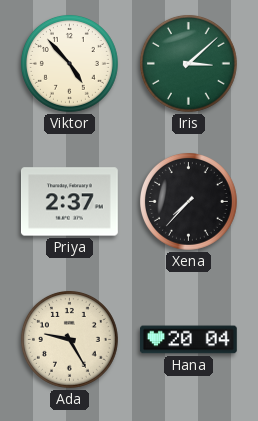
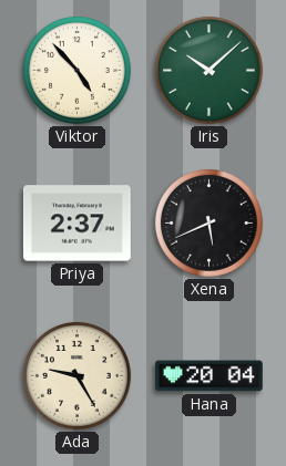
Iris: 3:08 -> 10:08
Xena: 7:37 -> 5:41
